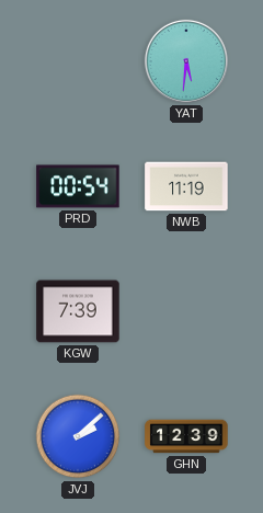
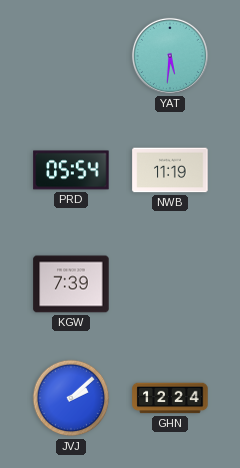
PRD: 00:54 -> 05:54
GHN: 12:39 -> 12:24
